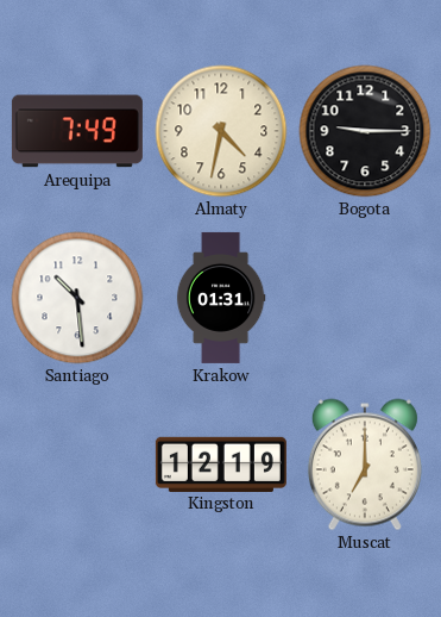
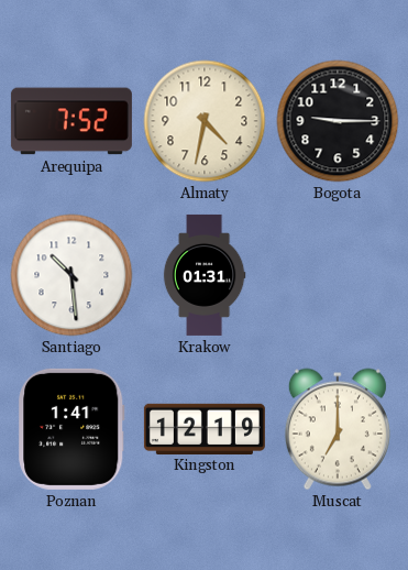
Arequipa: 7:49 -> 7:52
Poznan: none -> 1:41
